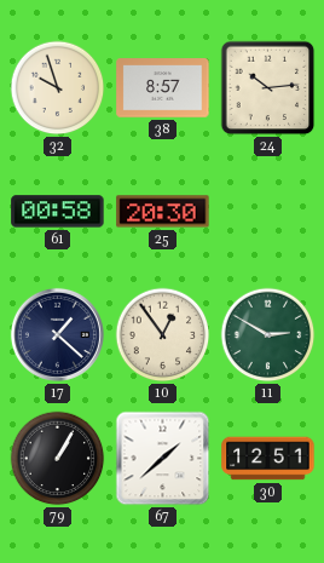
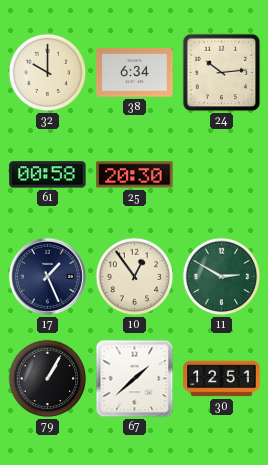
32: 9:57 -> 10:00
38: 8:57 -> 6:34
17: 1:22 -> 1:26
